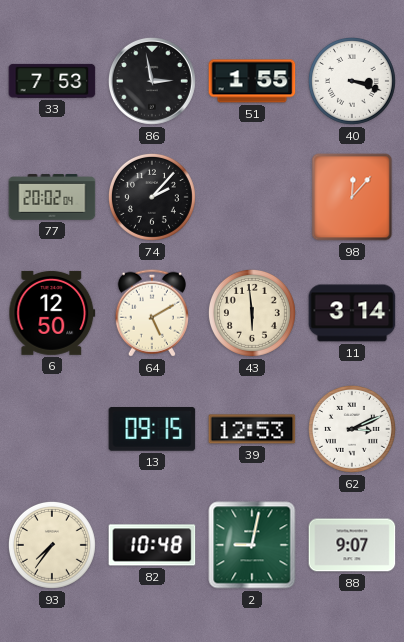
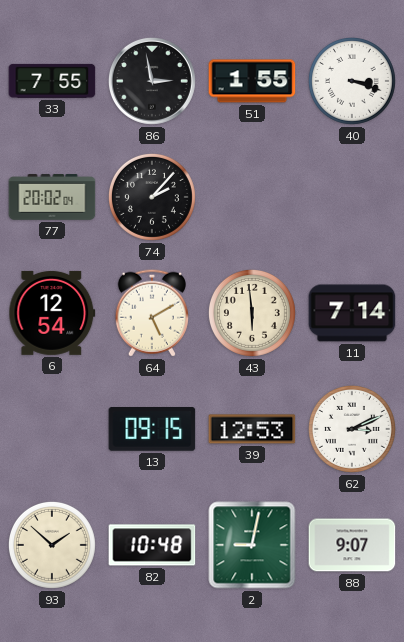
33: 7:53 -> 7:55
98: 12:07 -> none
6: 12:50 -> 12:54
11: 3:14 -> 7:14
93: 7:36 -> 1:52
